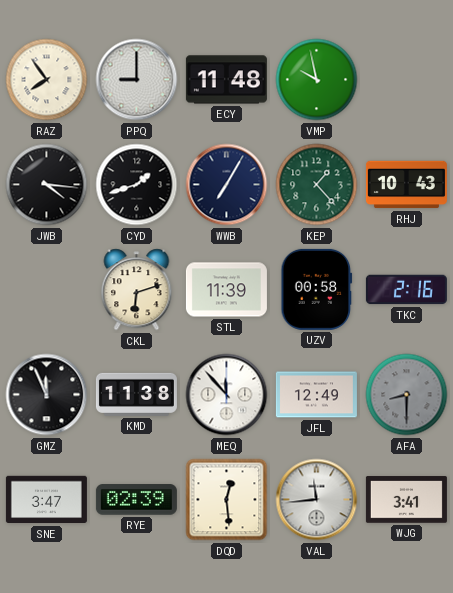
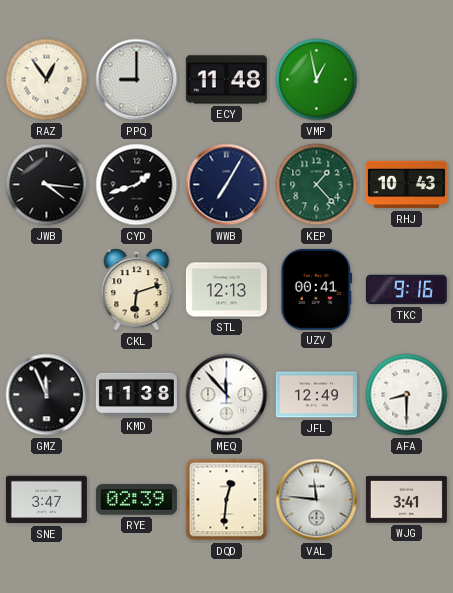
RAZ: 7:54 -> 12:54
VMP: 9:58 -> 12:58
STL: 11:39 -> 12:13
UZV: 00:58 -> 00:41
TKC: 2:16 -> 9:16
AFA dial: grey -> white
DQD: 12:29 -> 12:31
VAL: 11:44 -> 11:46
